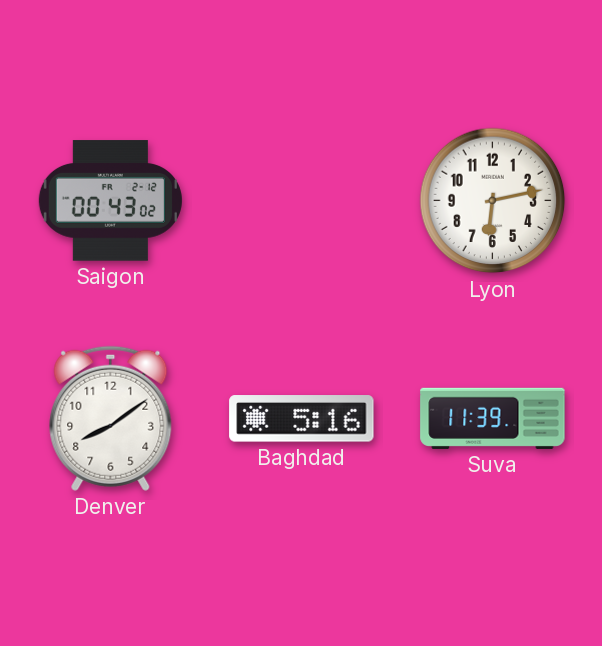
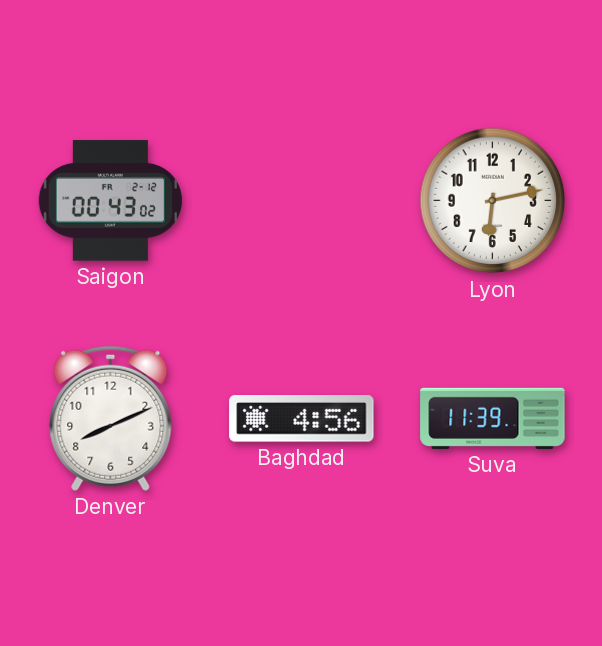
Denver: 8:09 -> 8:11
Baghdad: 5:16 -> 4:56
